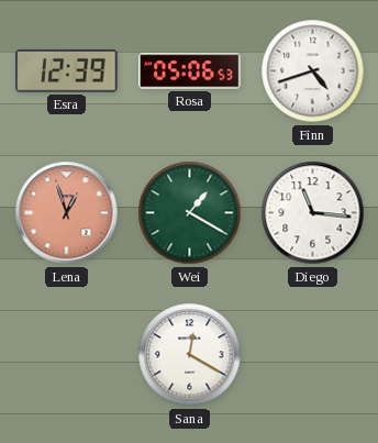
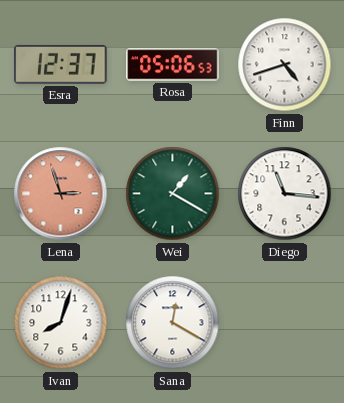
Esra: 12:39 -> 12:37
Lena: 12:57 -> 2:57
Ivan: none -> 8:03
